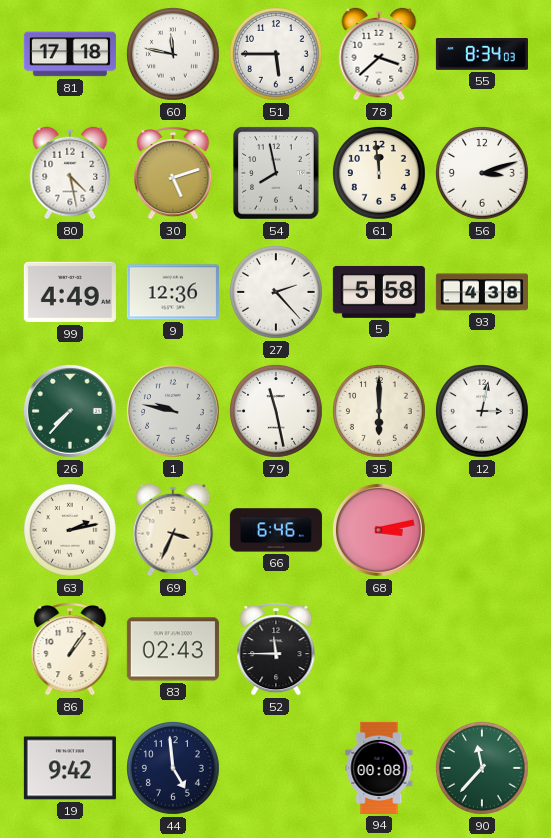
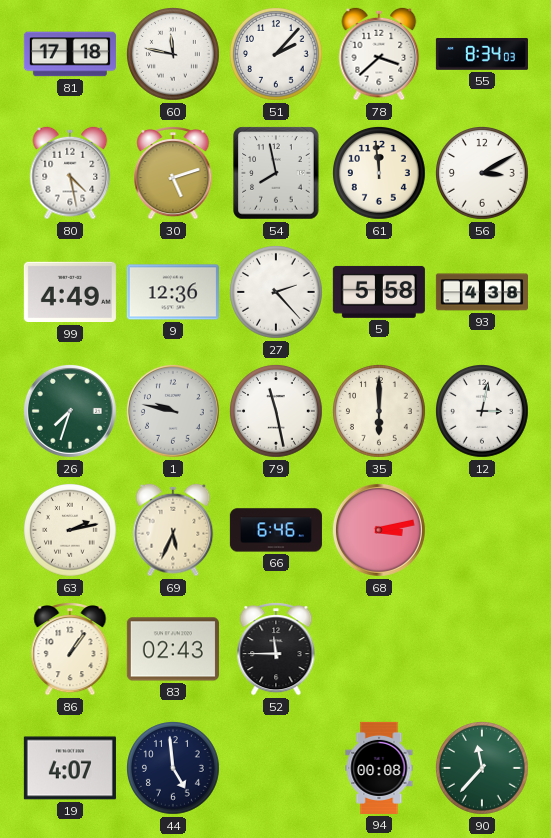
51: 5:45 -> 2:07
56: 3:12 -> 3:10
26: 7:37 -> 7:33
69: 3:34 -> 5:34
19: 9:42 -> 4:07
